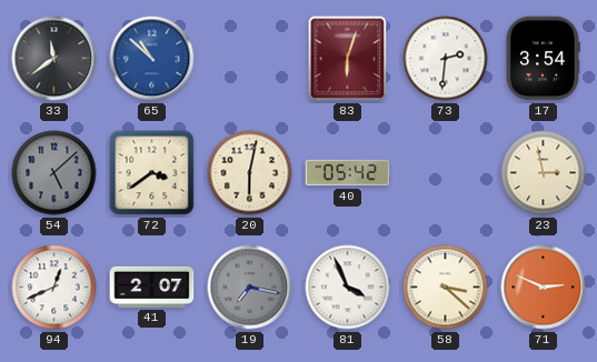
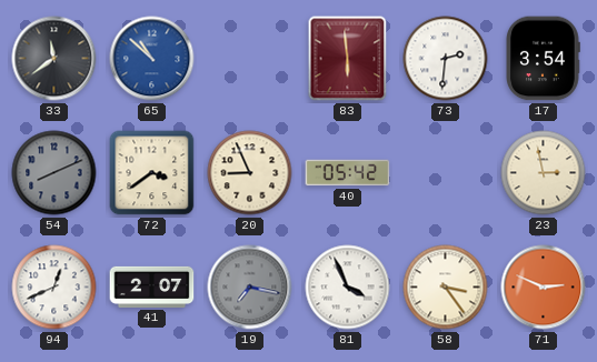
83: 6:03 -> 5:59
54: 5:08 -> 8:11
20: 6:02 -> 8:56
58: 3:22 -> 3:24
